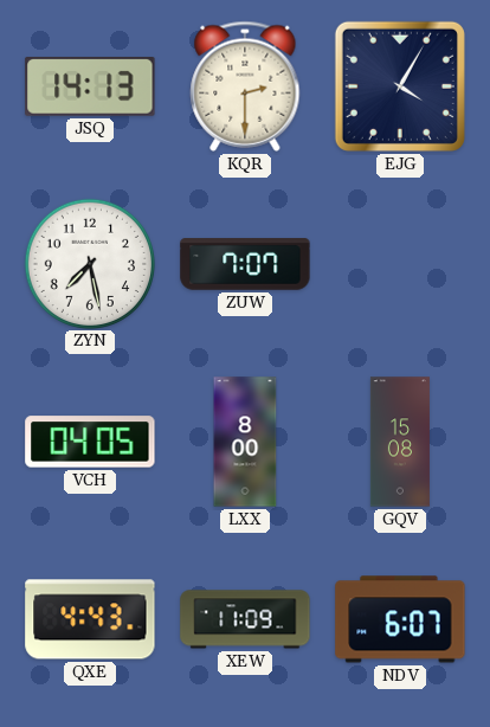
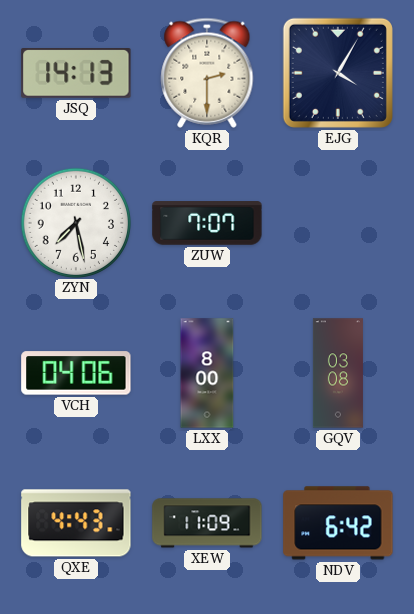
VCH: 04:05 -> 04:06
GQV: 15:08 -> 03:08
NDV: 6:07 -> 6:42
